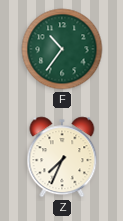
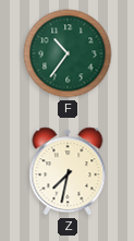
Z: 7:34 -> 7:32
